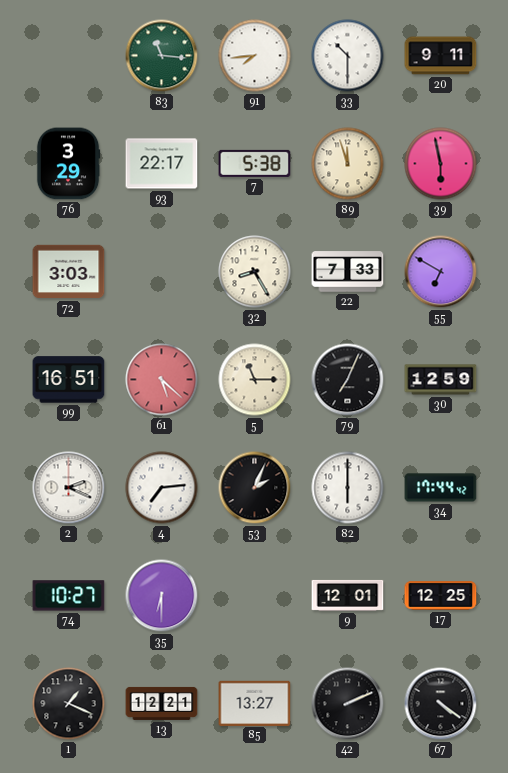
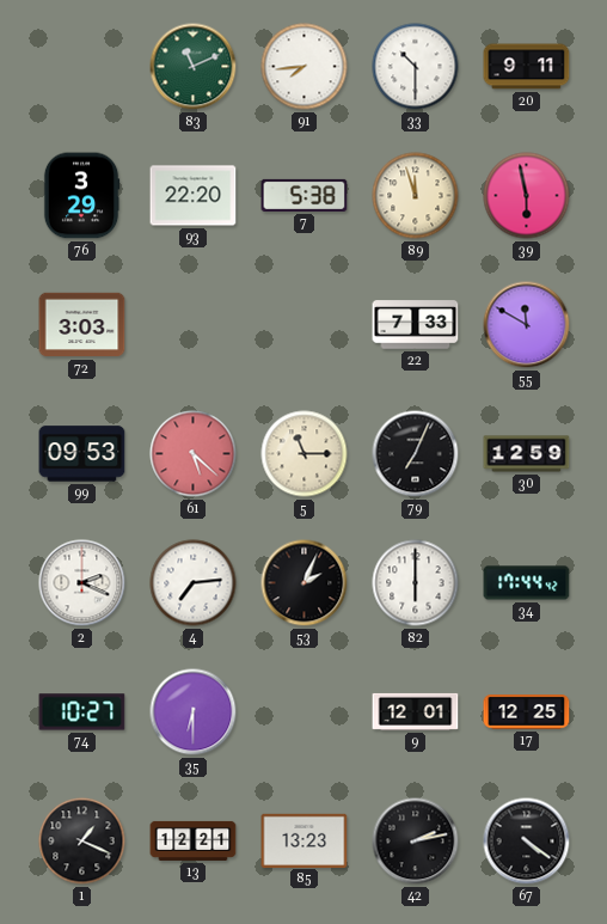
83: 11:16 -> 11:11
93: 22:17 -> 22:20
32: 8:25 -> none
55: 6:50 -> 11:50
99: 16:51 -> 09:53
85: 13:27 -> 13:23
42: 2:11 -> 2:13
